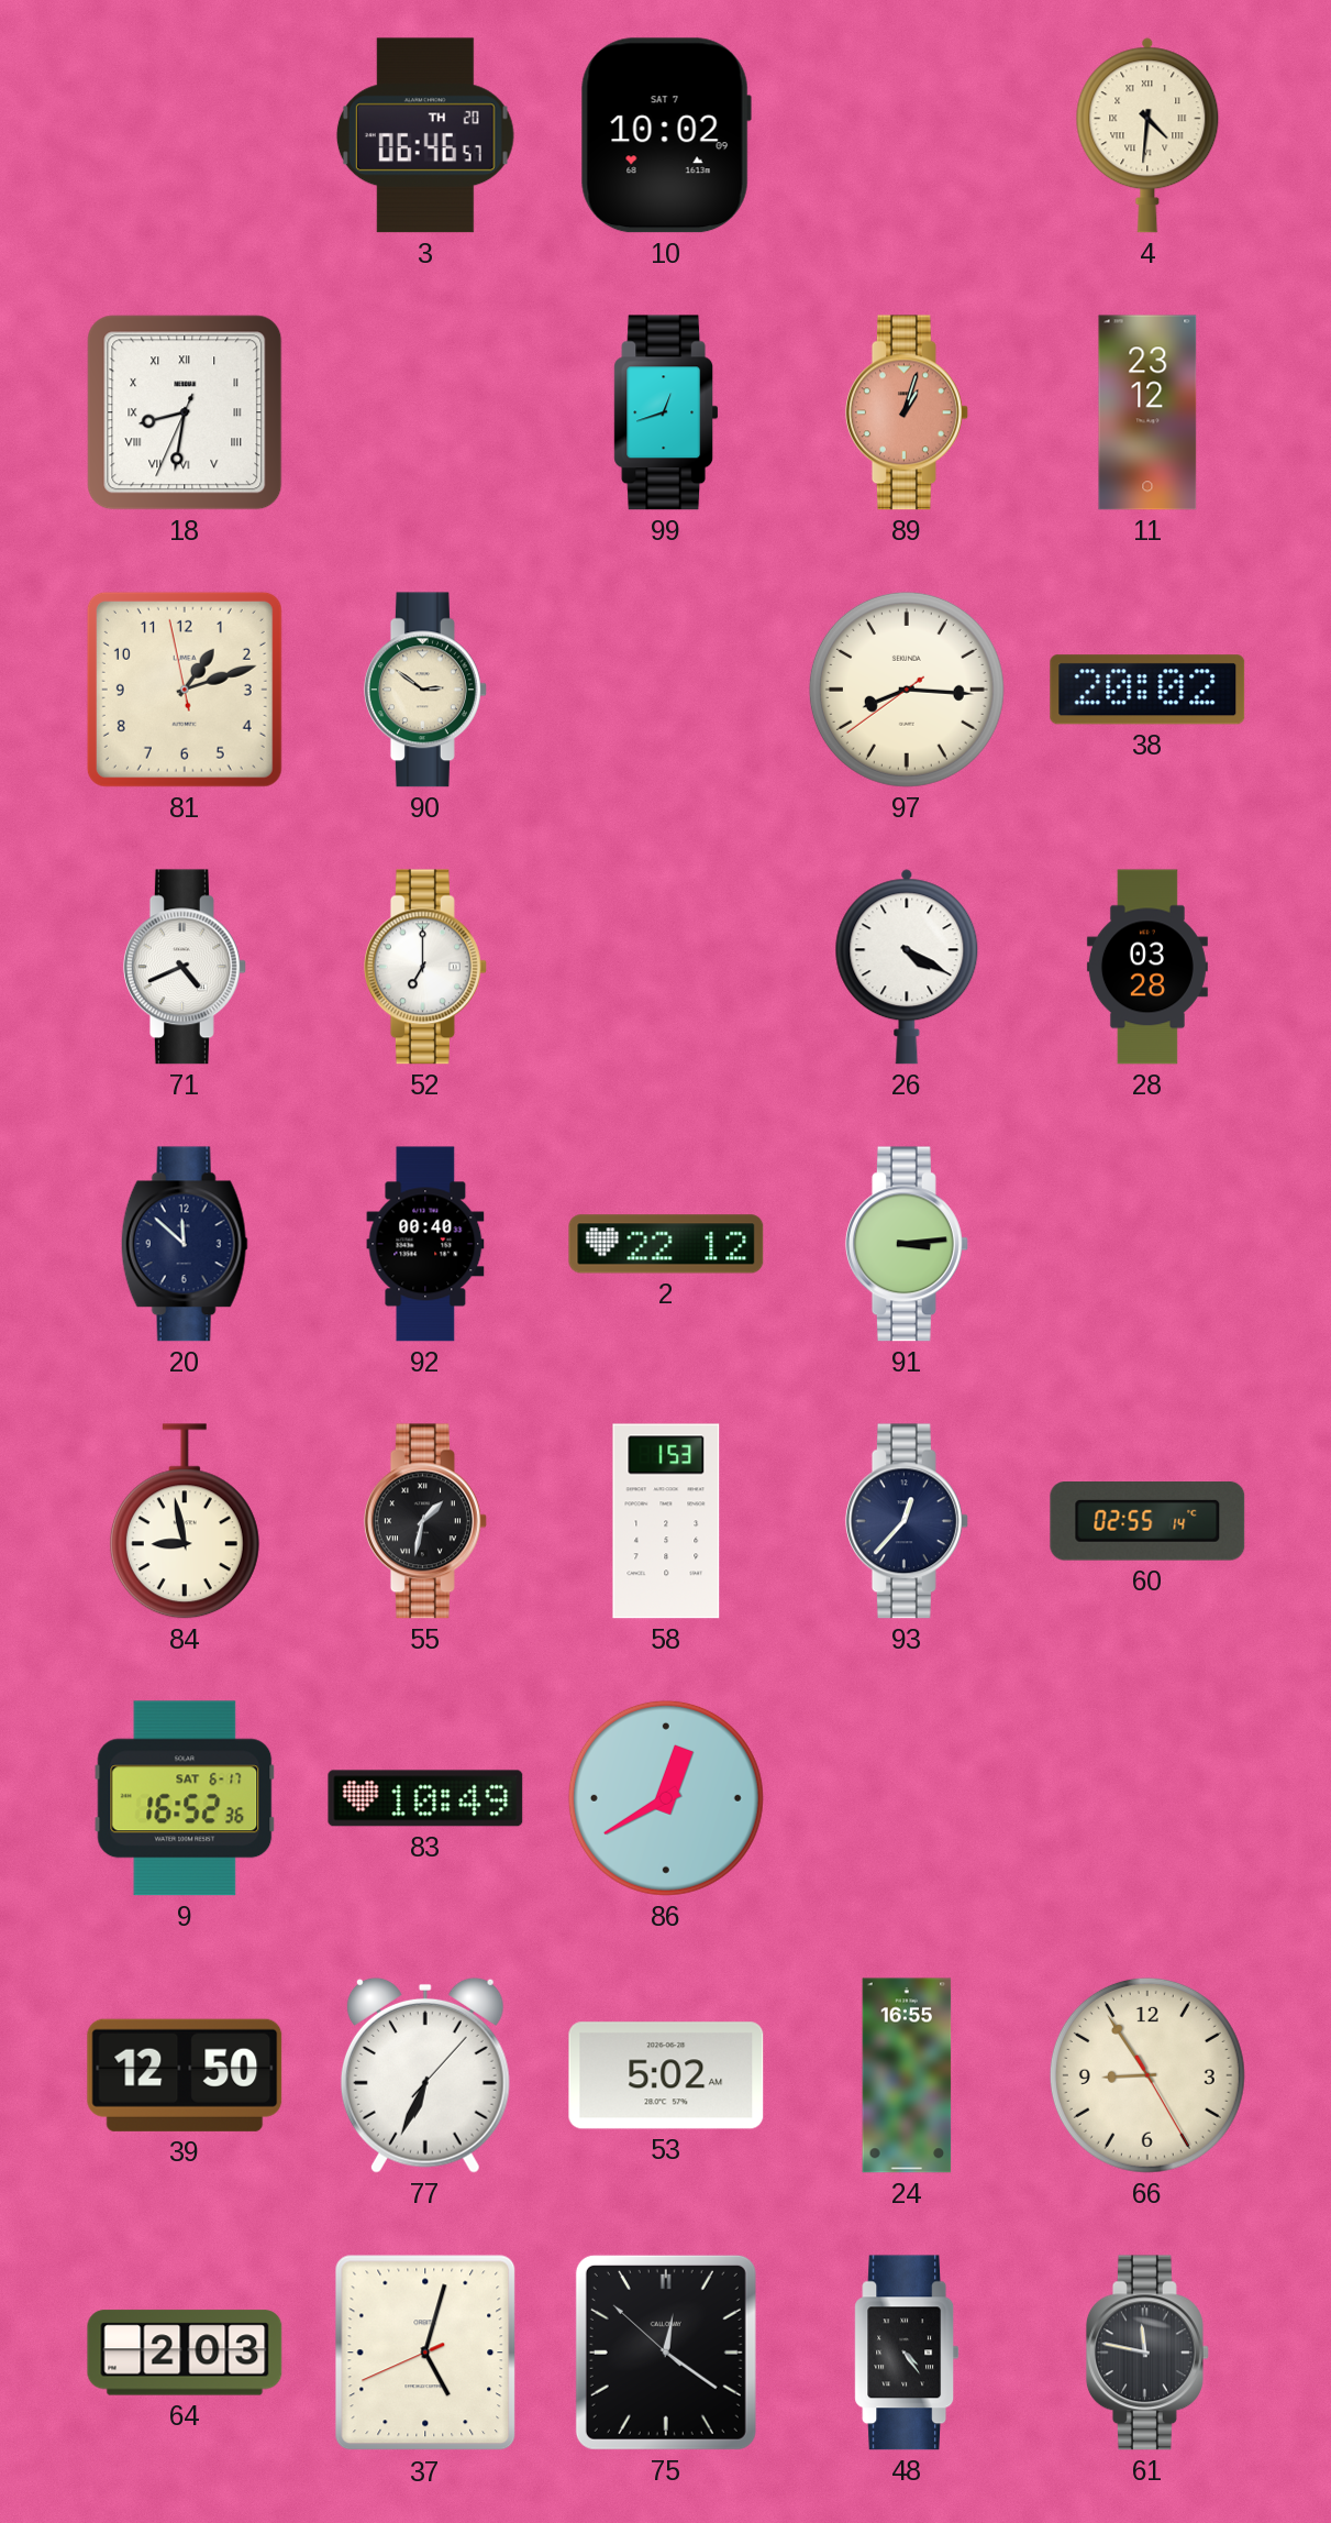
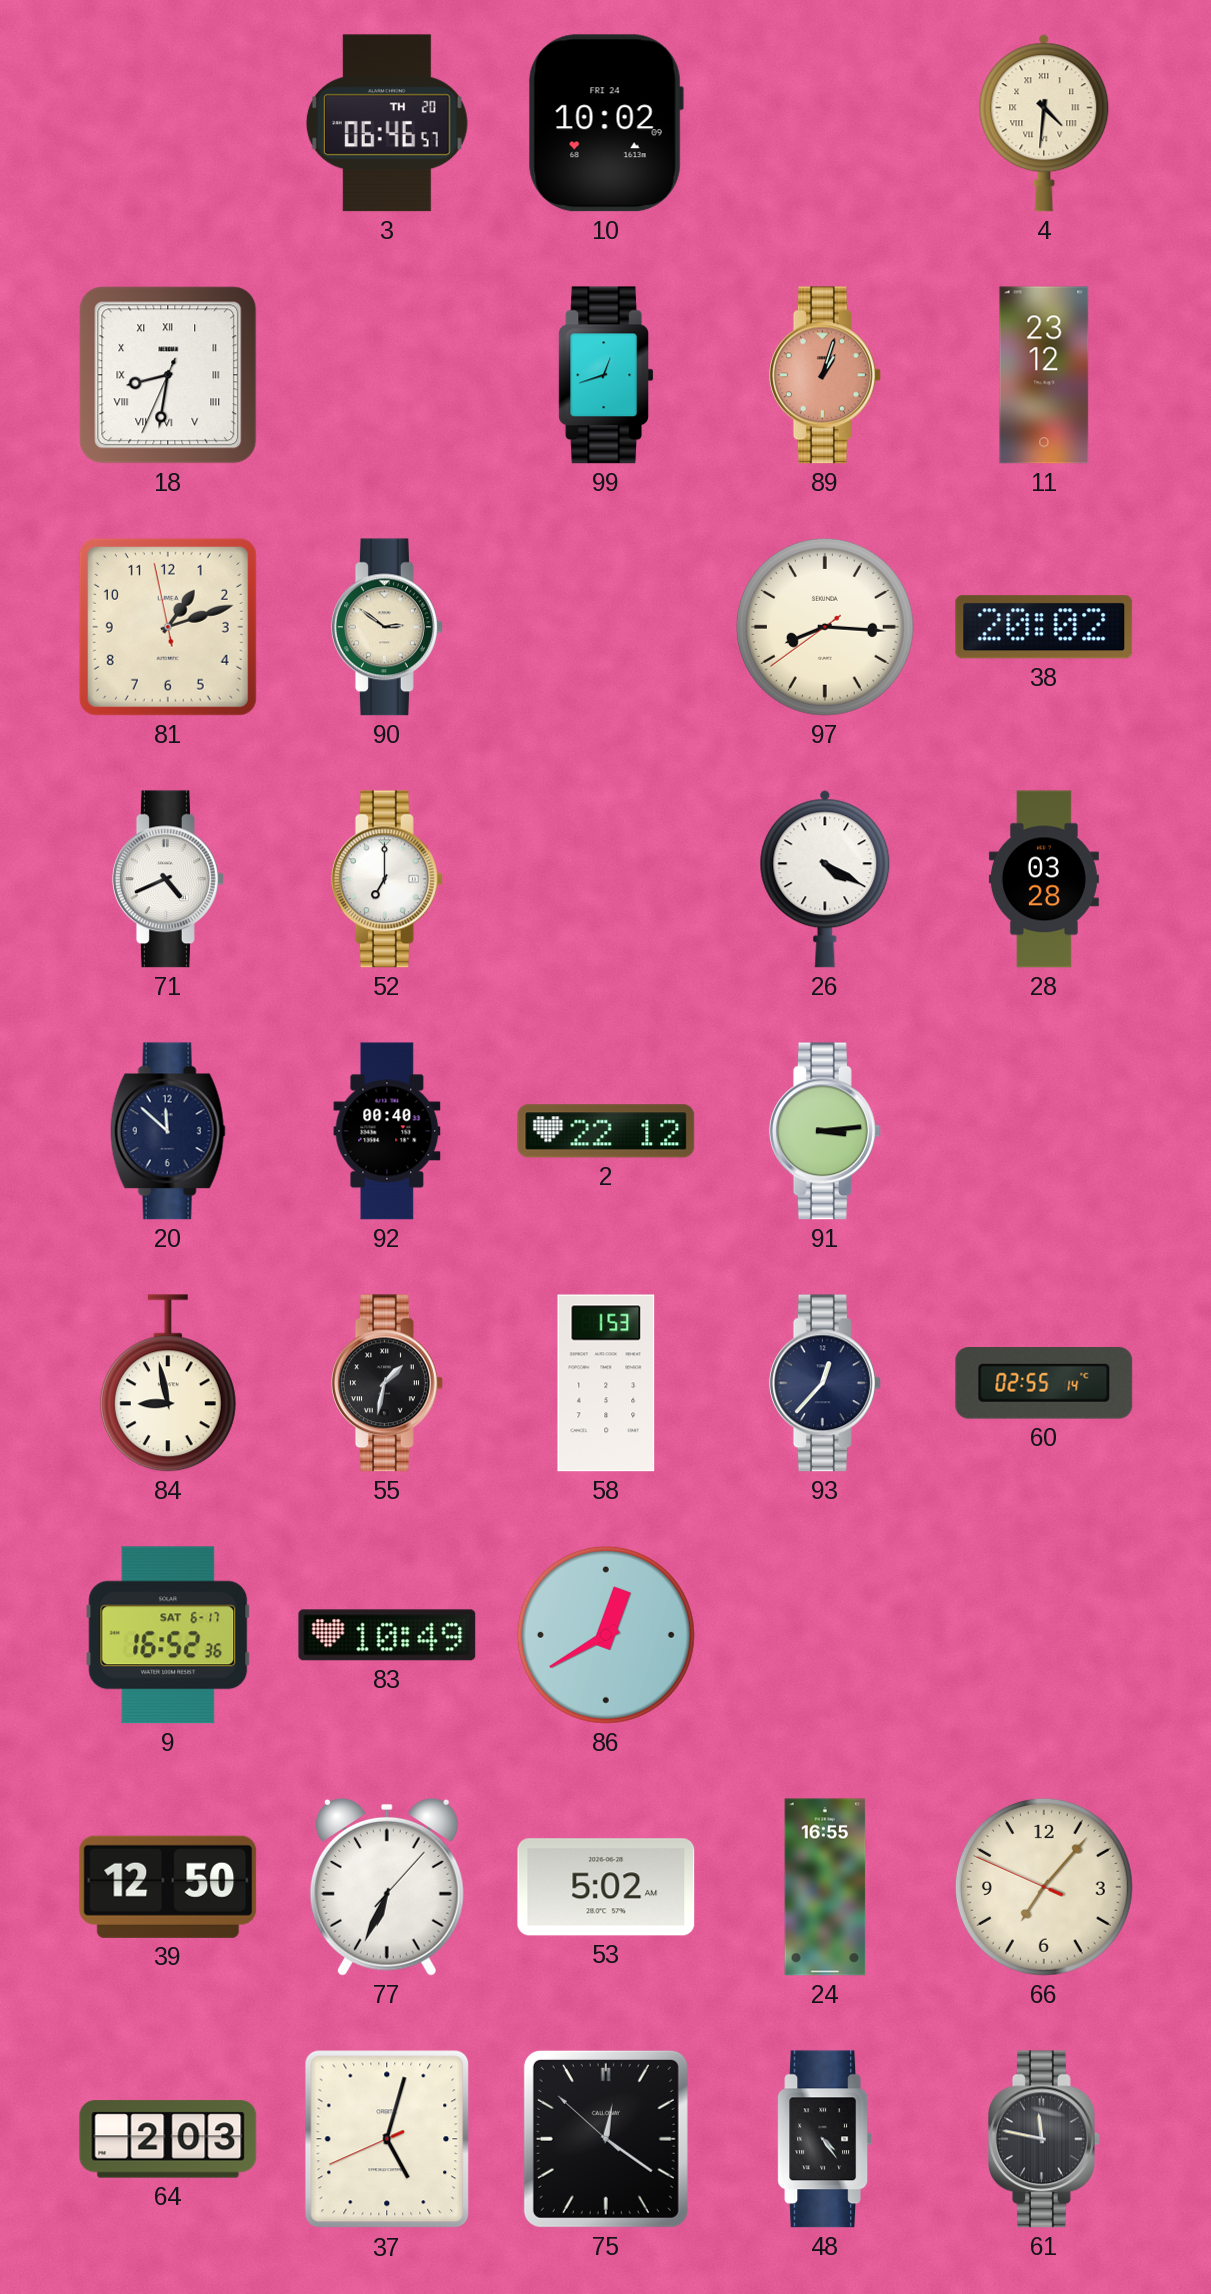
10 date: SAT 7 -> FRI 24
66: 8:54 -> 7:06
